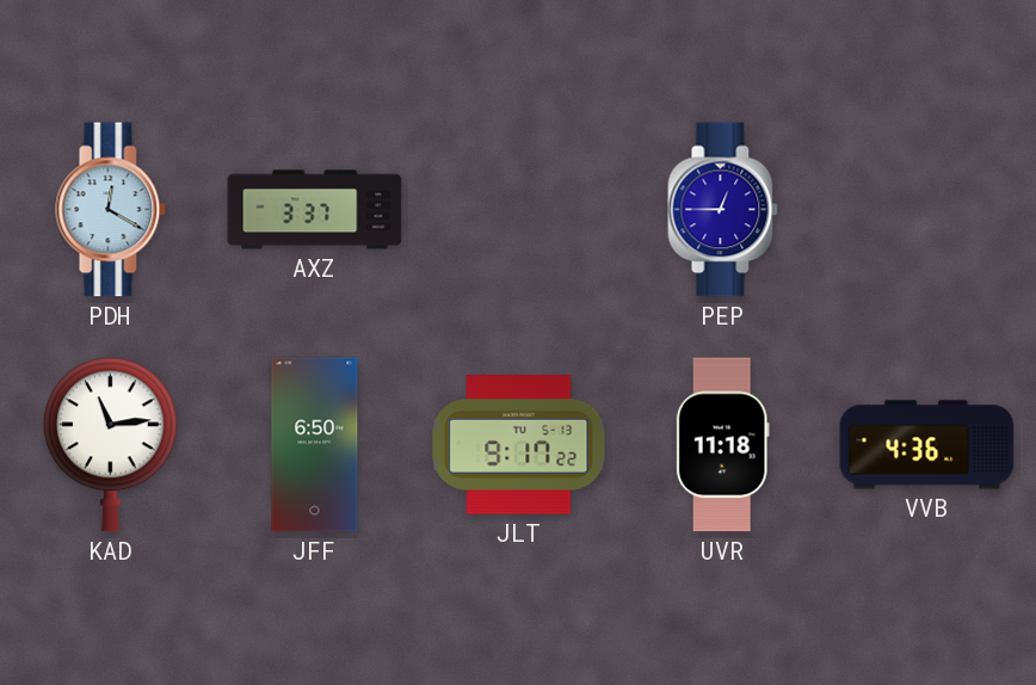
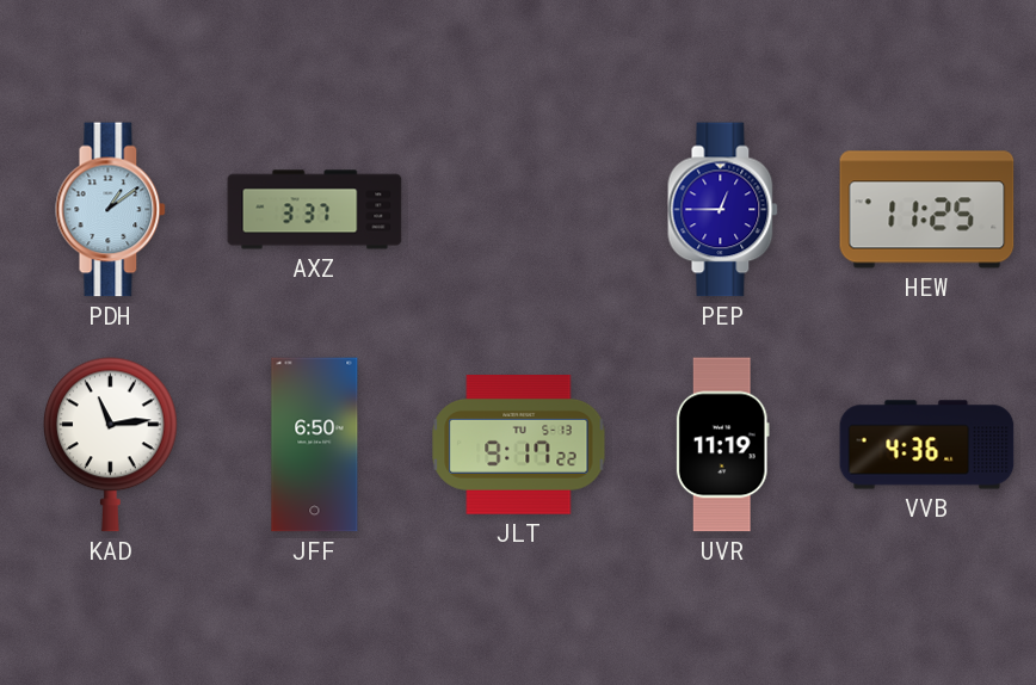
PDH: 12:20 -> 1:09
HEW: none -> 11:25
UVR: 11:18 -> 11:19
